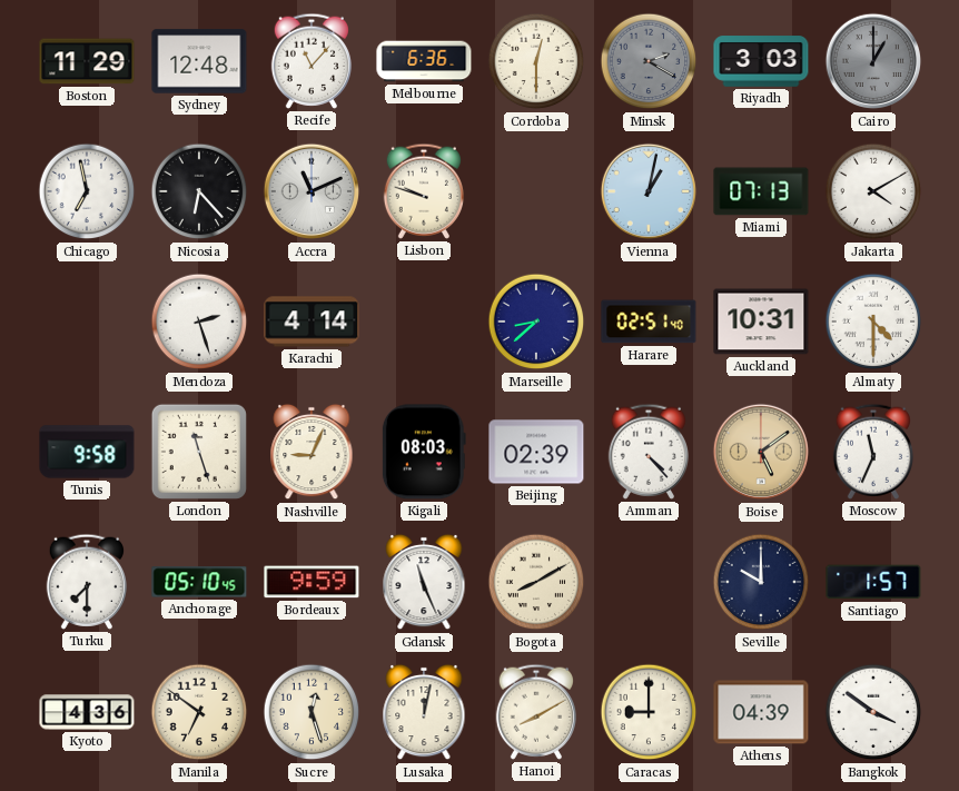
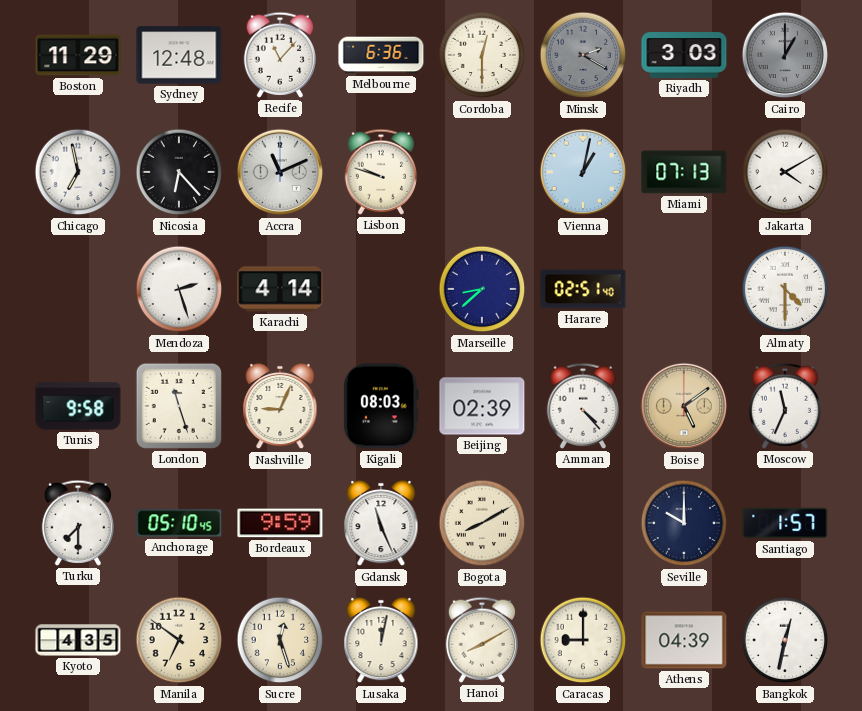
Auckland: 10:31 -> none
Kyoto: 4:36 -> 4:35
Bangkok: 3:51 -> 12:32
